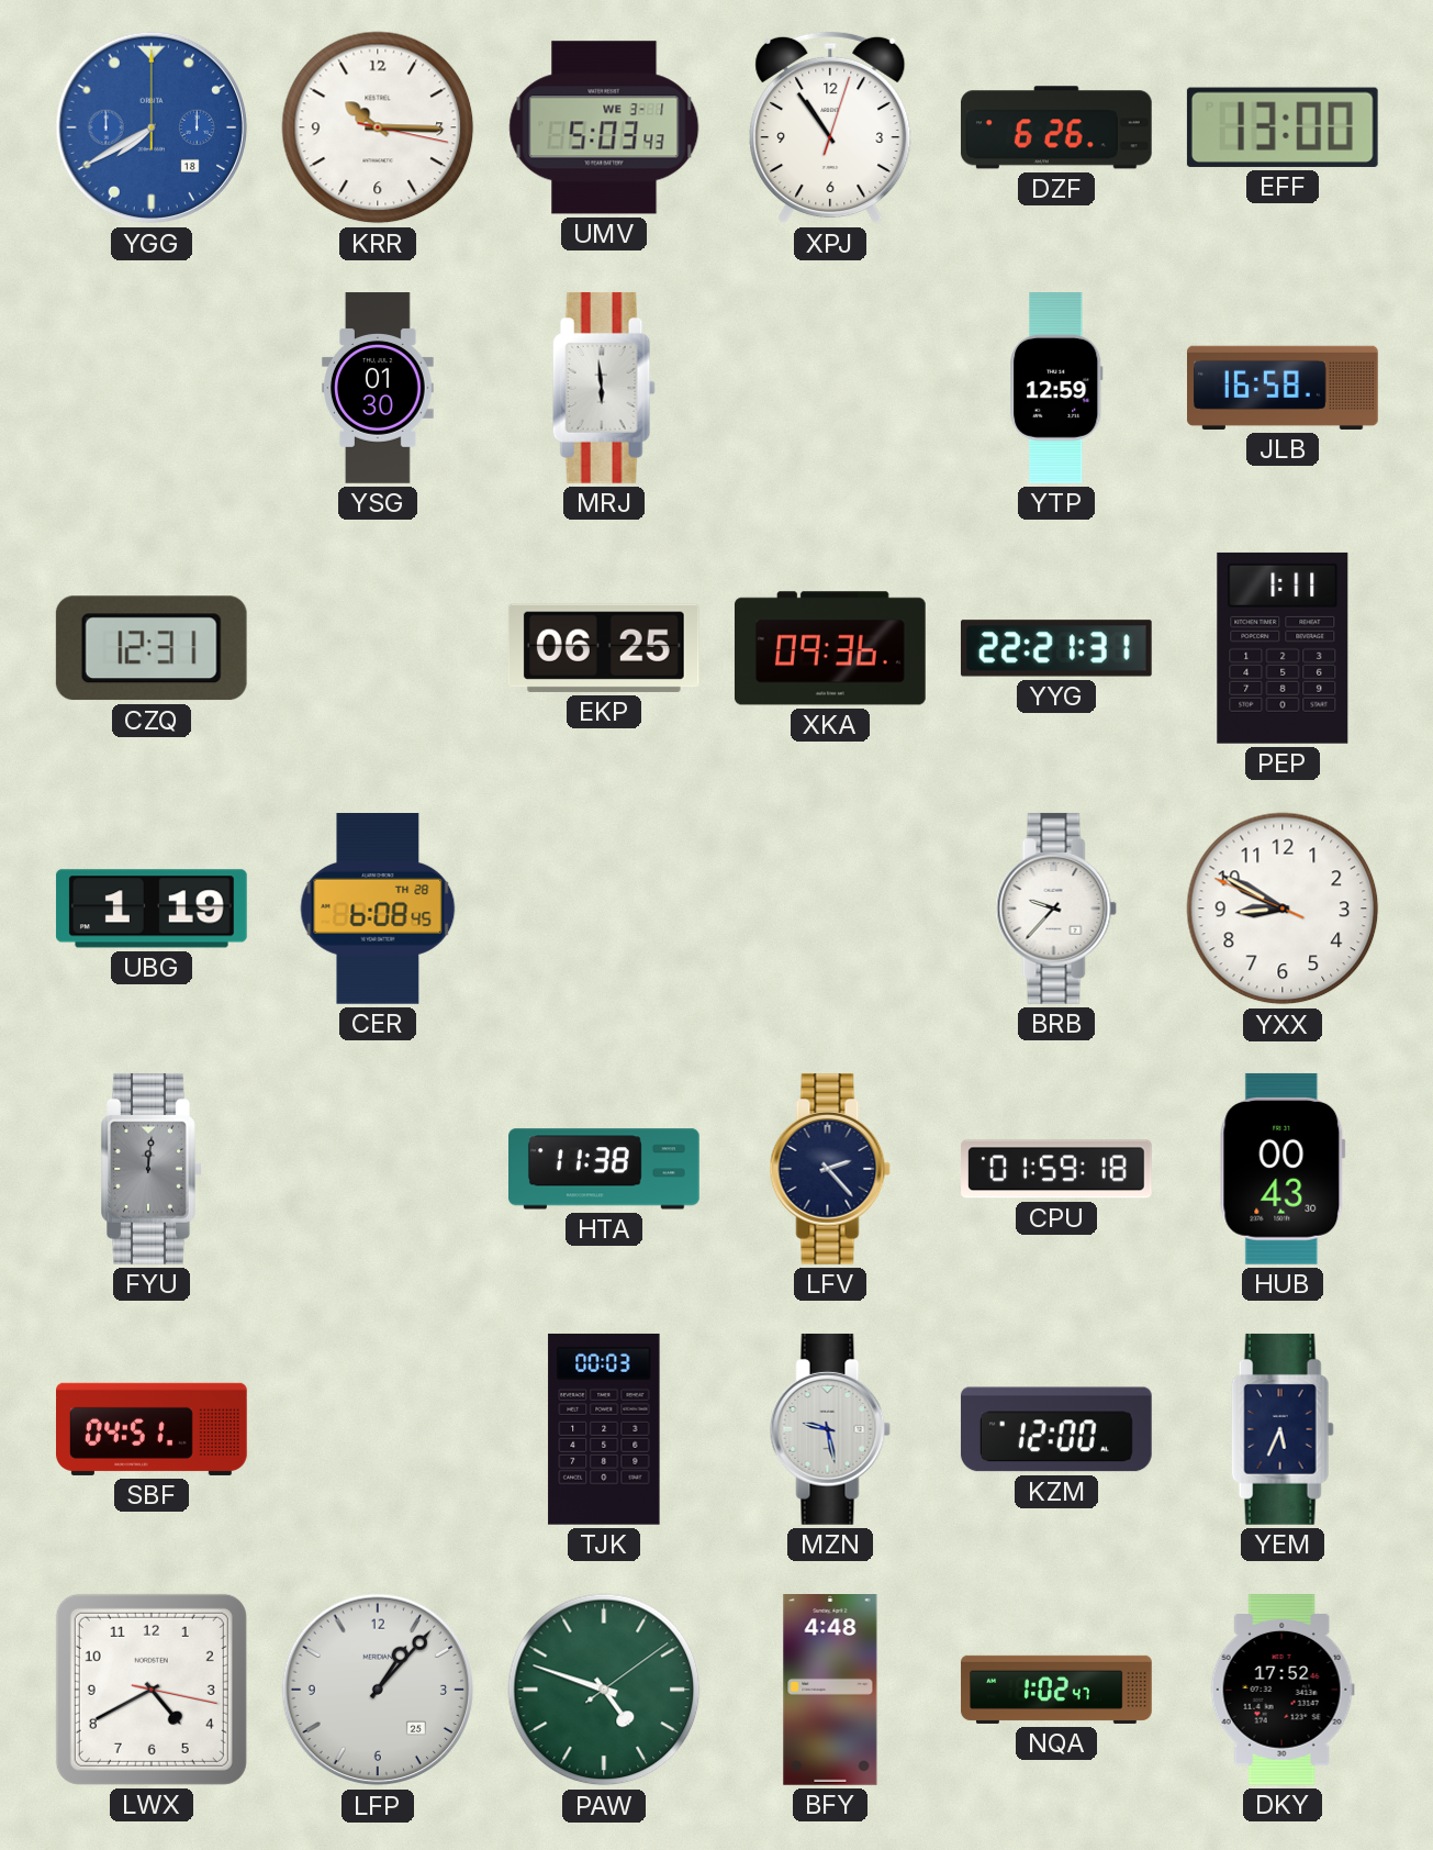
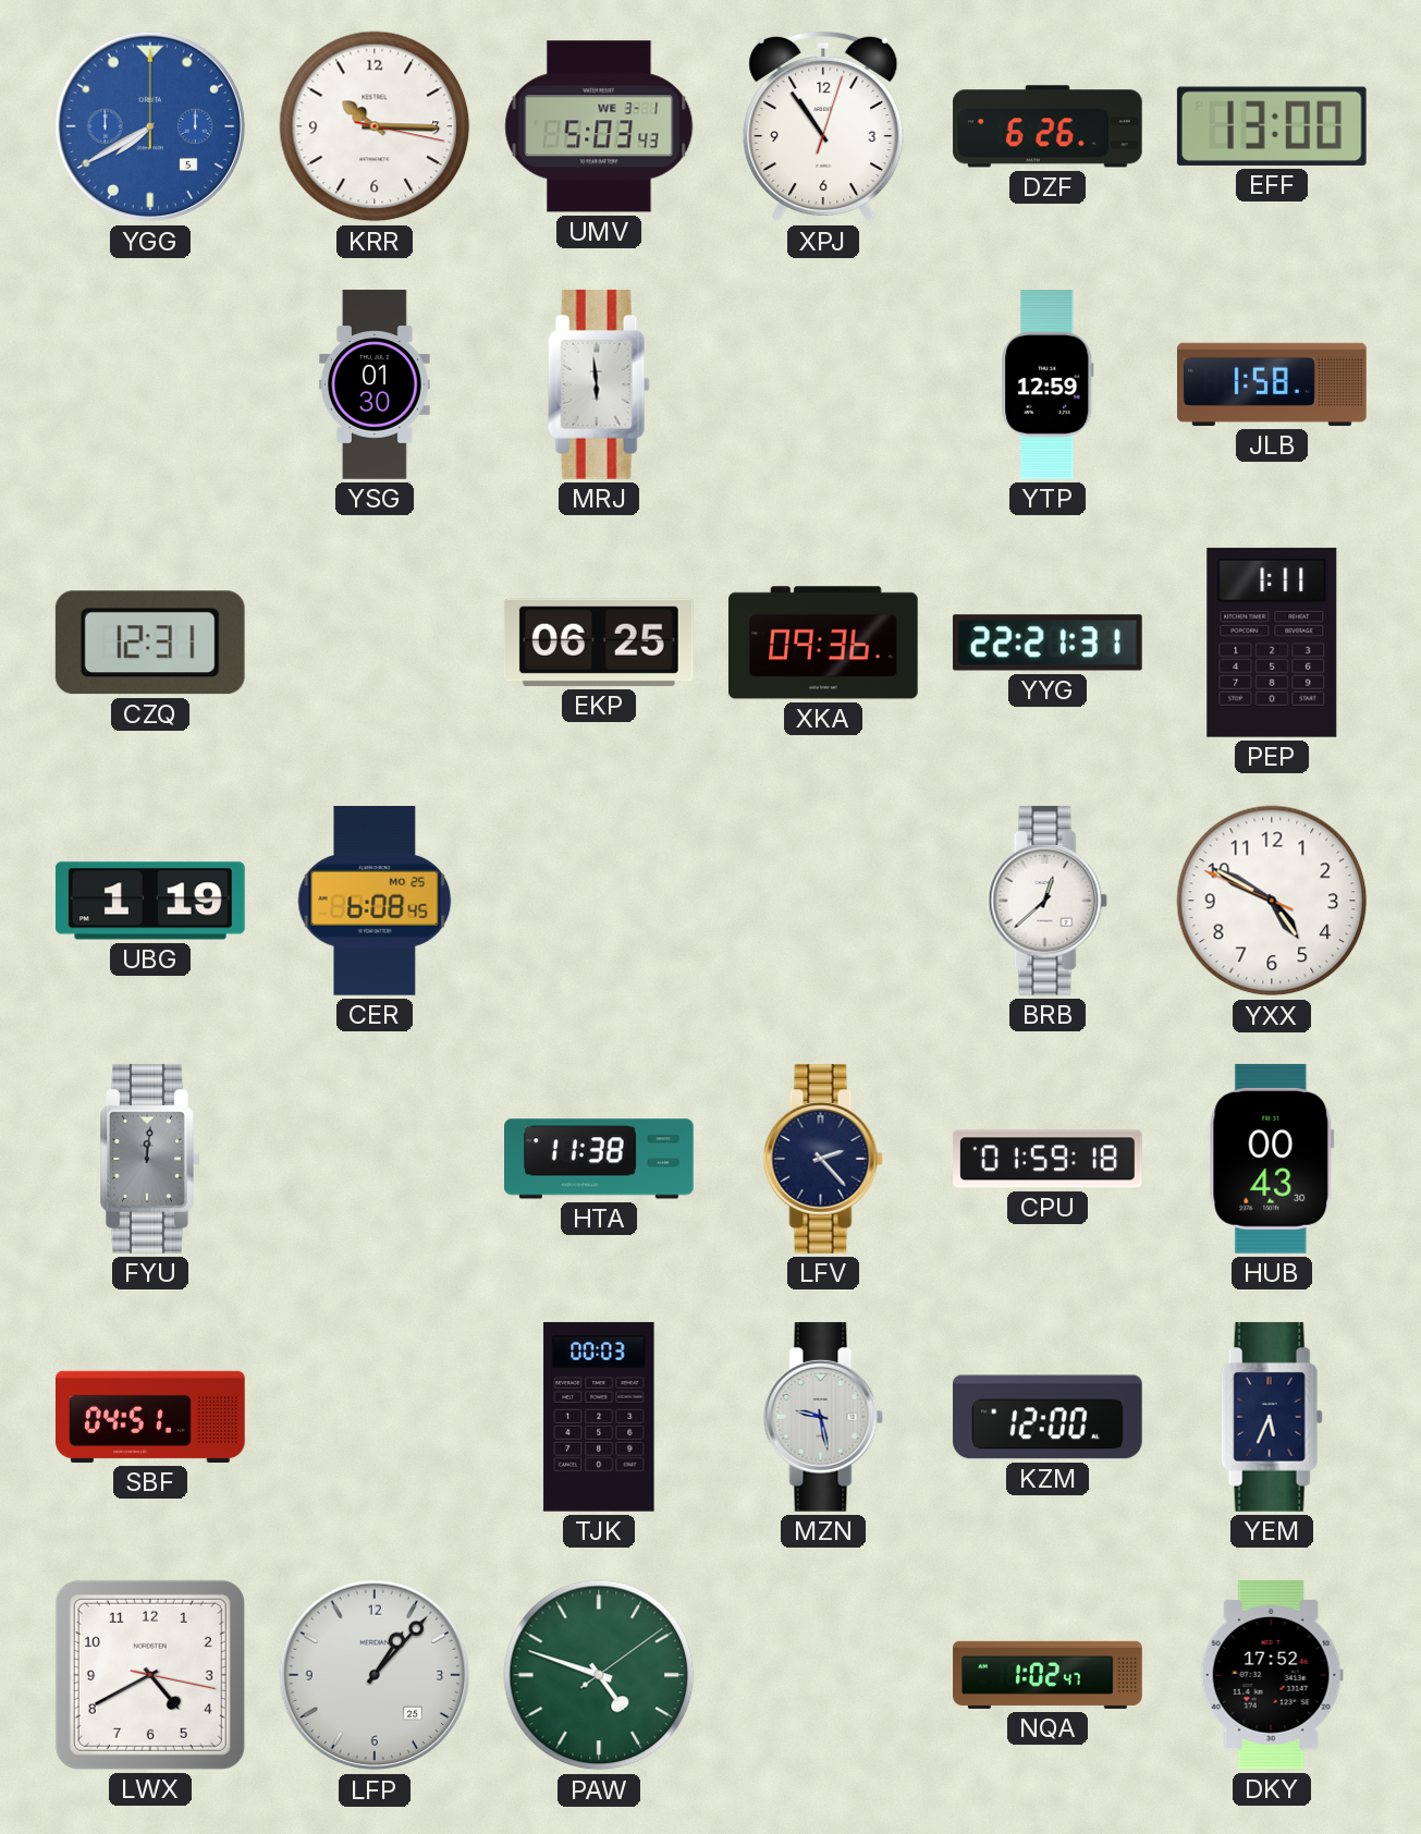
YGG date: 18 -> 5
JLB: 16:58 -> 1:58
CER date: TH 28 -> MO 25
BRB: 9:37 -> 12:38
YXX: 8:49 -> 4:49
BFY: 4:48 -> none
